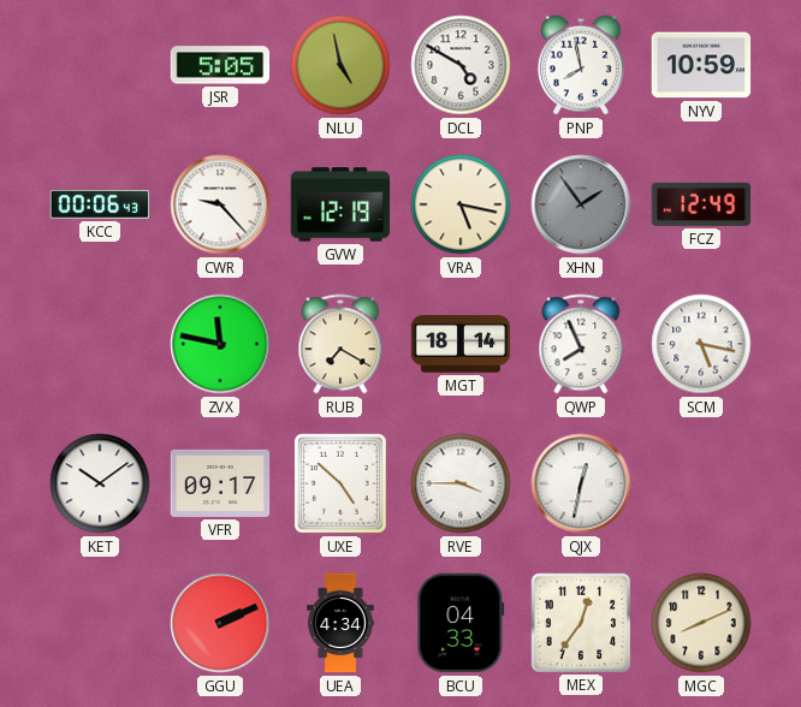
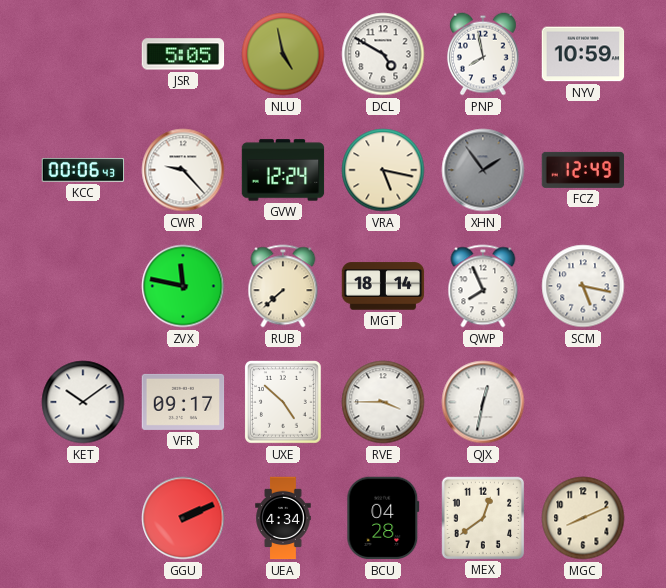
GVW: 12:19 -> 12:24
RUB: 7:20 -> 7:38
BCU: 04:33 -> 04:28
MEX: 12:36 -> 12:39
